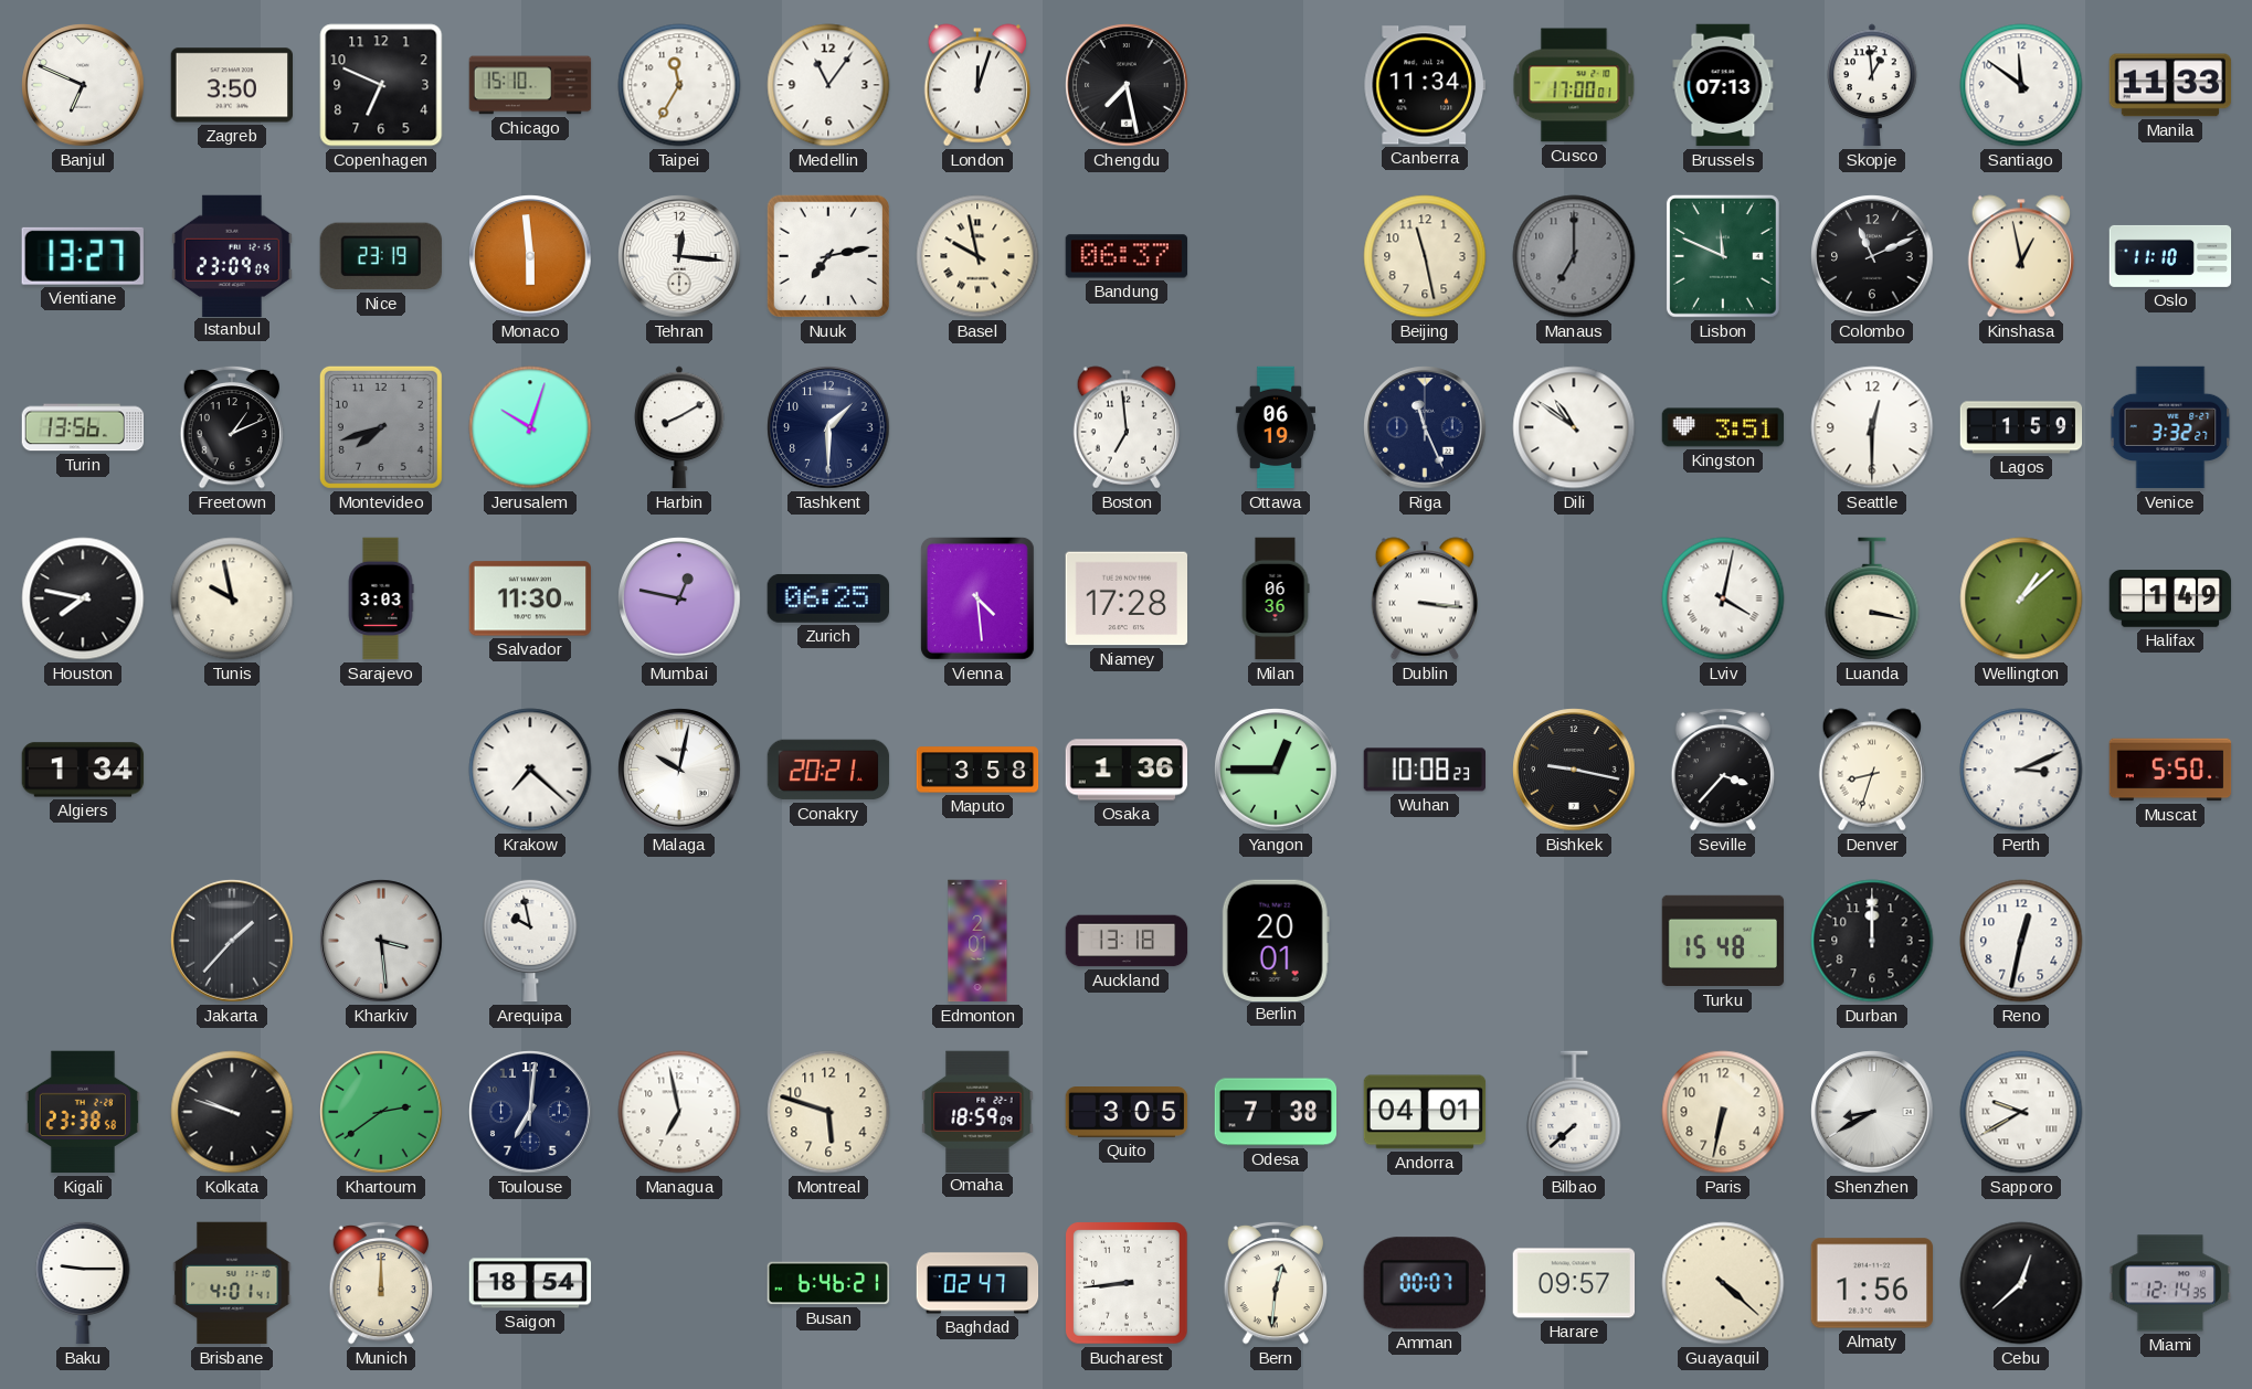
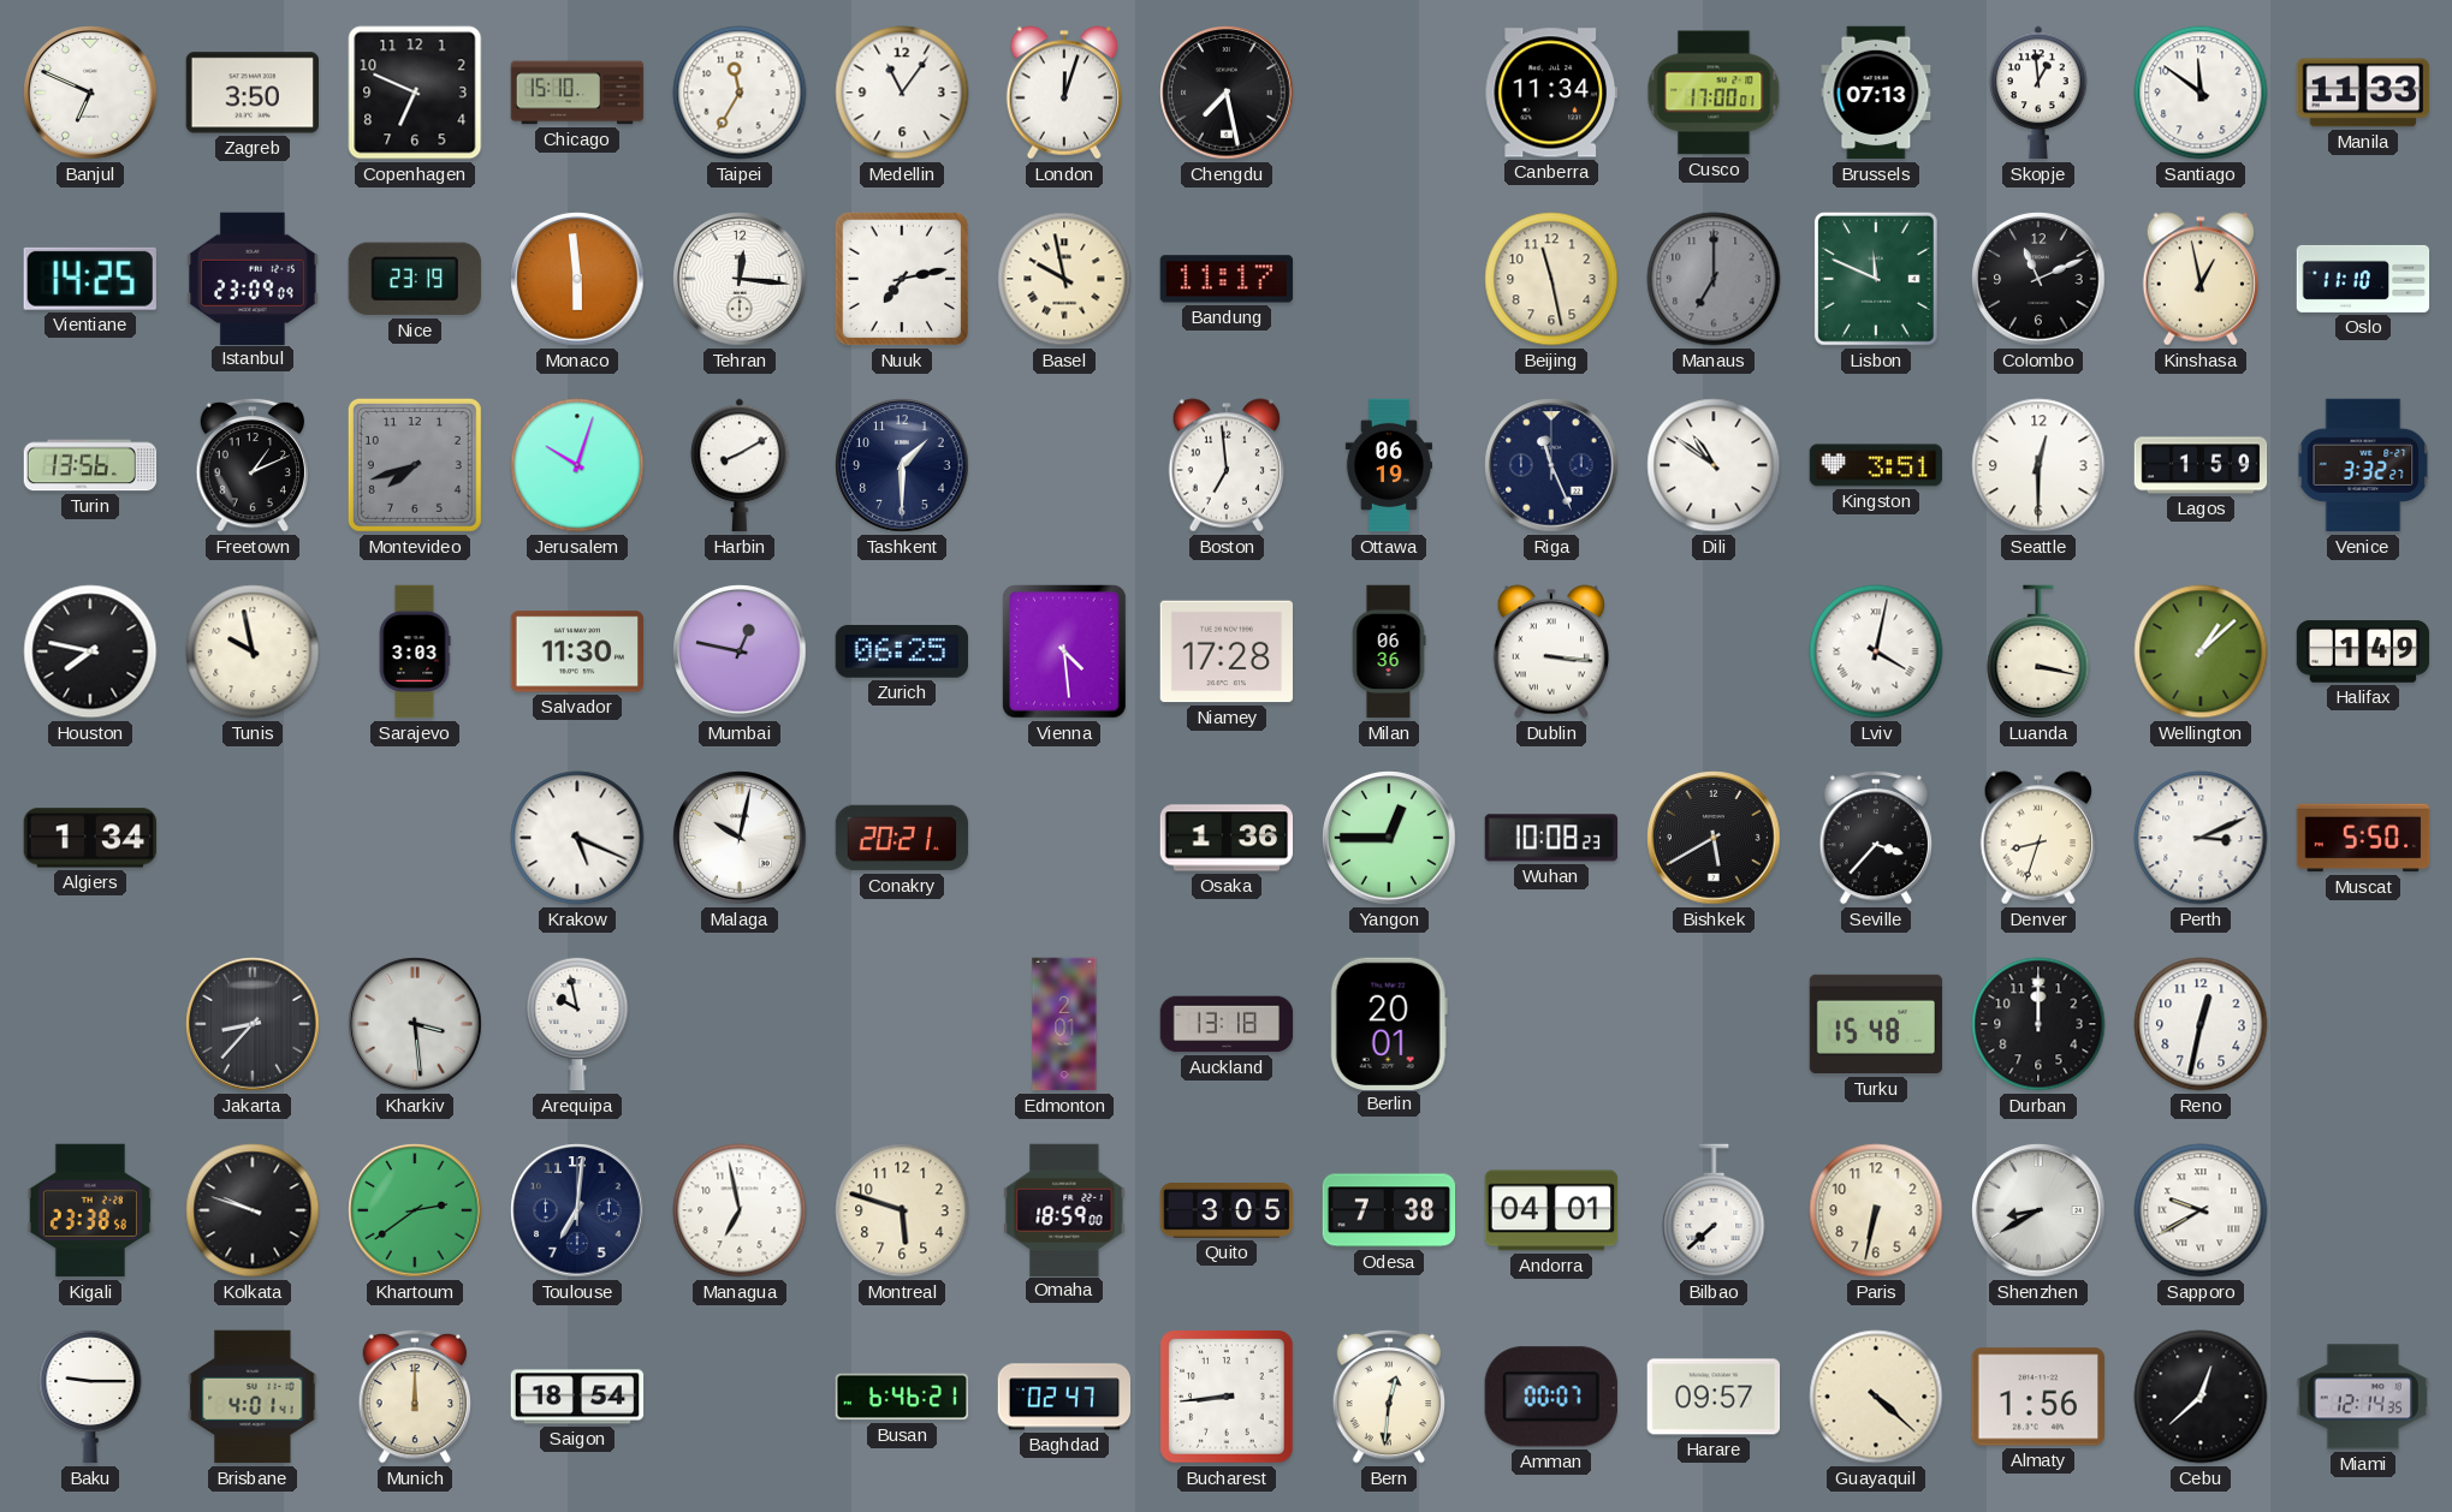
Vientiane: 13:27 -> 14:25
Bandung: 06:37 -> 11:17
Krakow: 7:22 -> 5:19
Maputo: 3:58 -> none
Bishkek: 9:17 -> 5:40
Jakarta: 1:37 -> 8:37
Omaha: 18:59:09 -> 18:59:00
